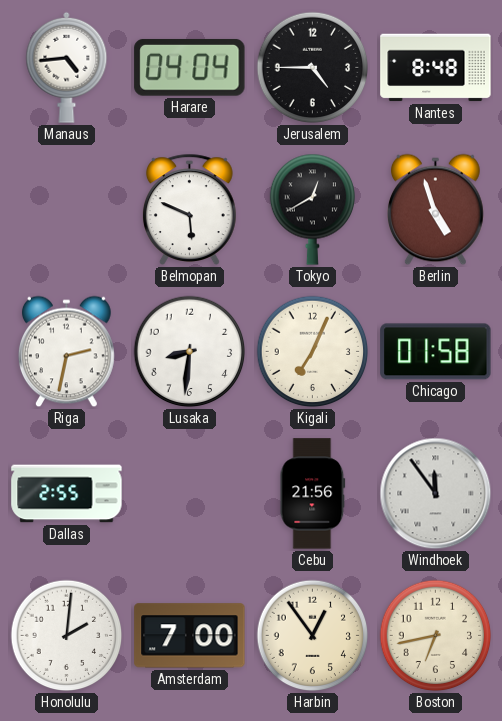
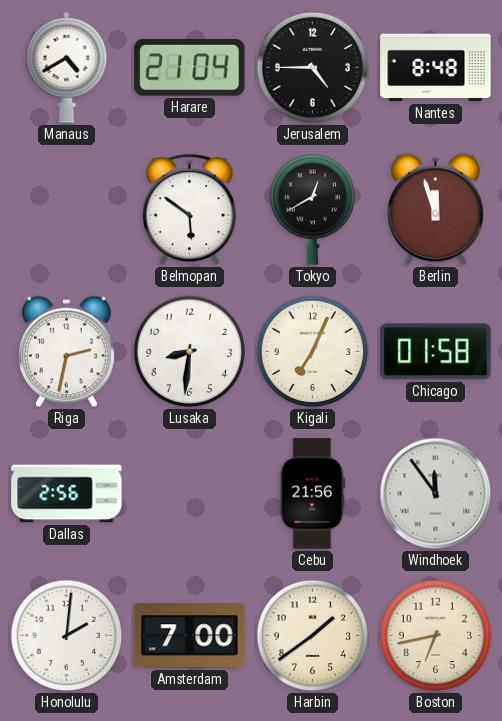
Manaus: 4:44 -> 4:40
Harare: 04:04 -> 21:04
Belmopan: 5:49 -> 5:51
Berlin: 4:57 -> 11:57
Dallas: 2:55 -> 2:56
Harbin: 12:54 -> 1:39
